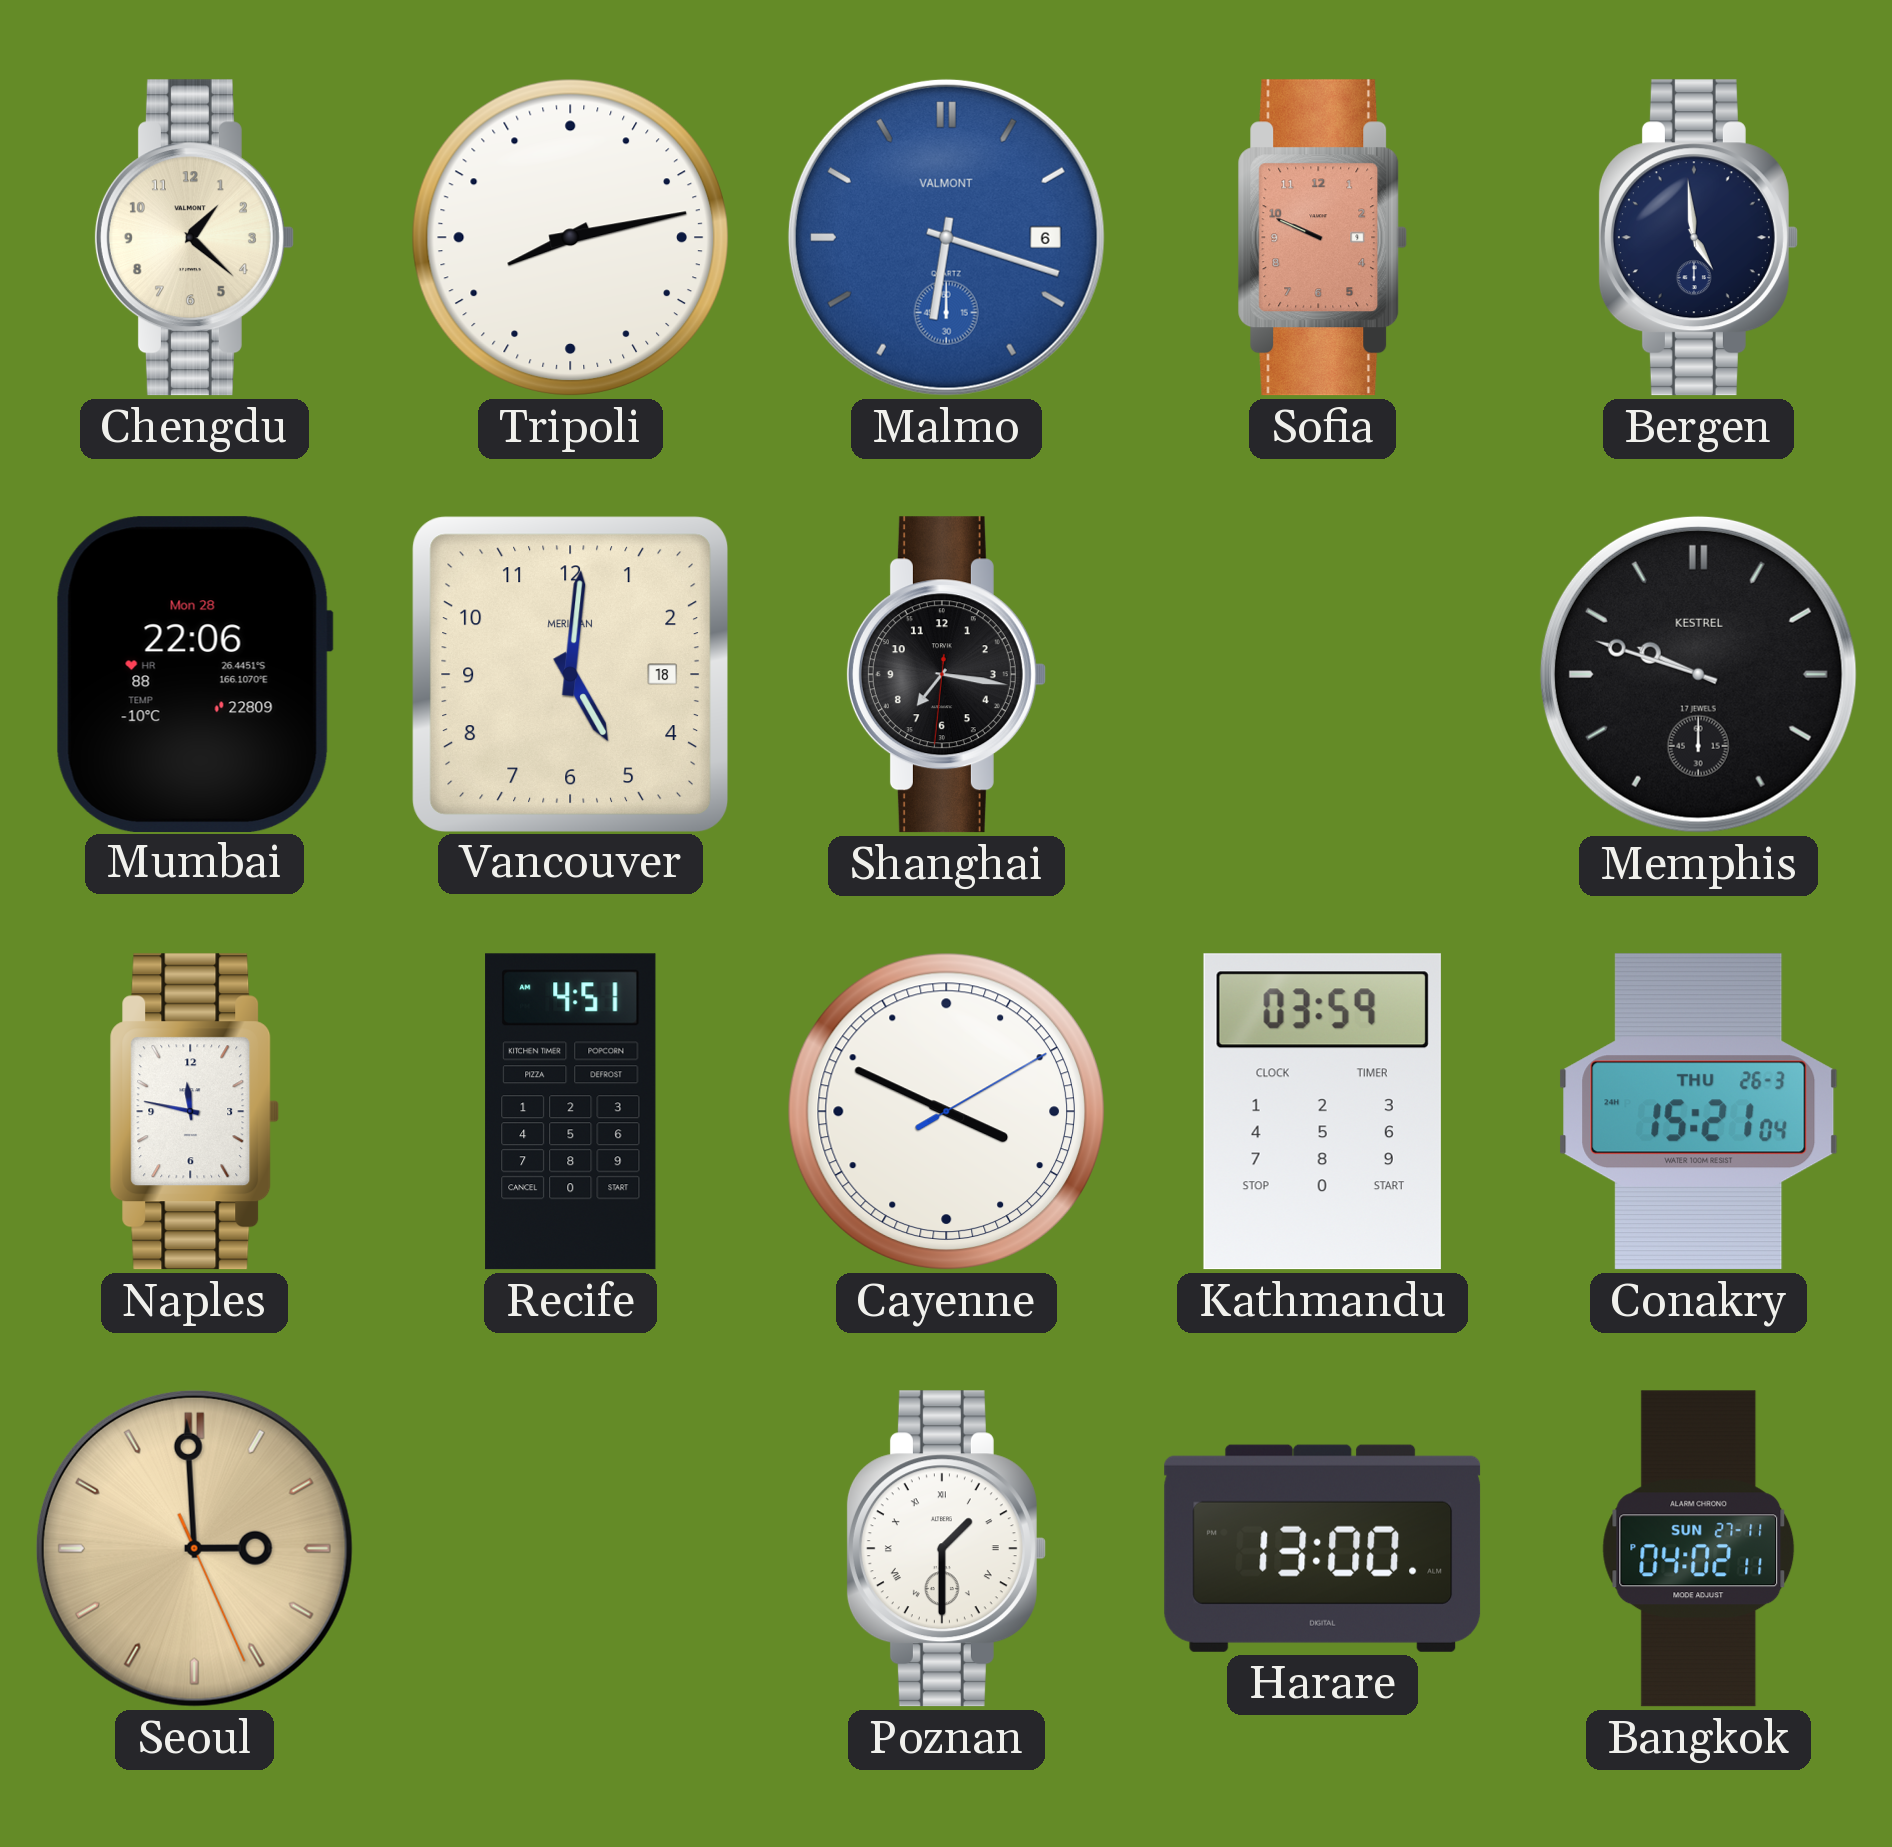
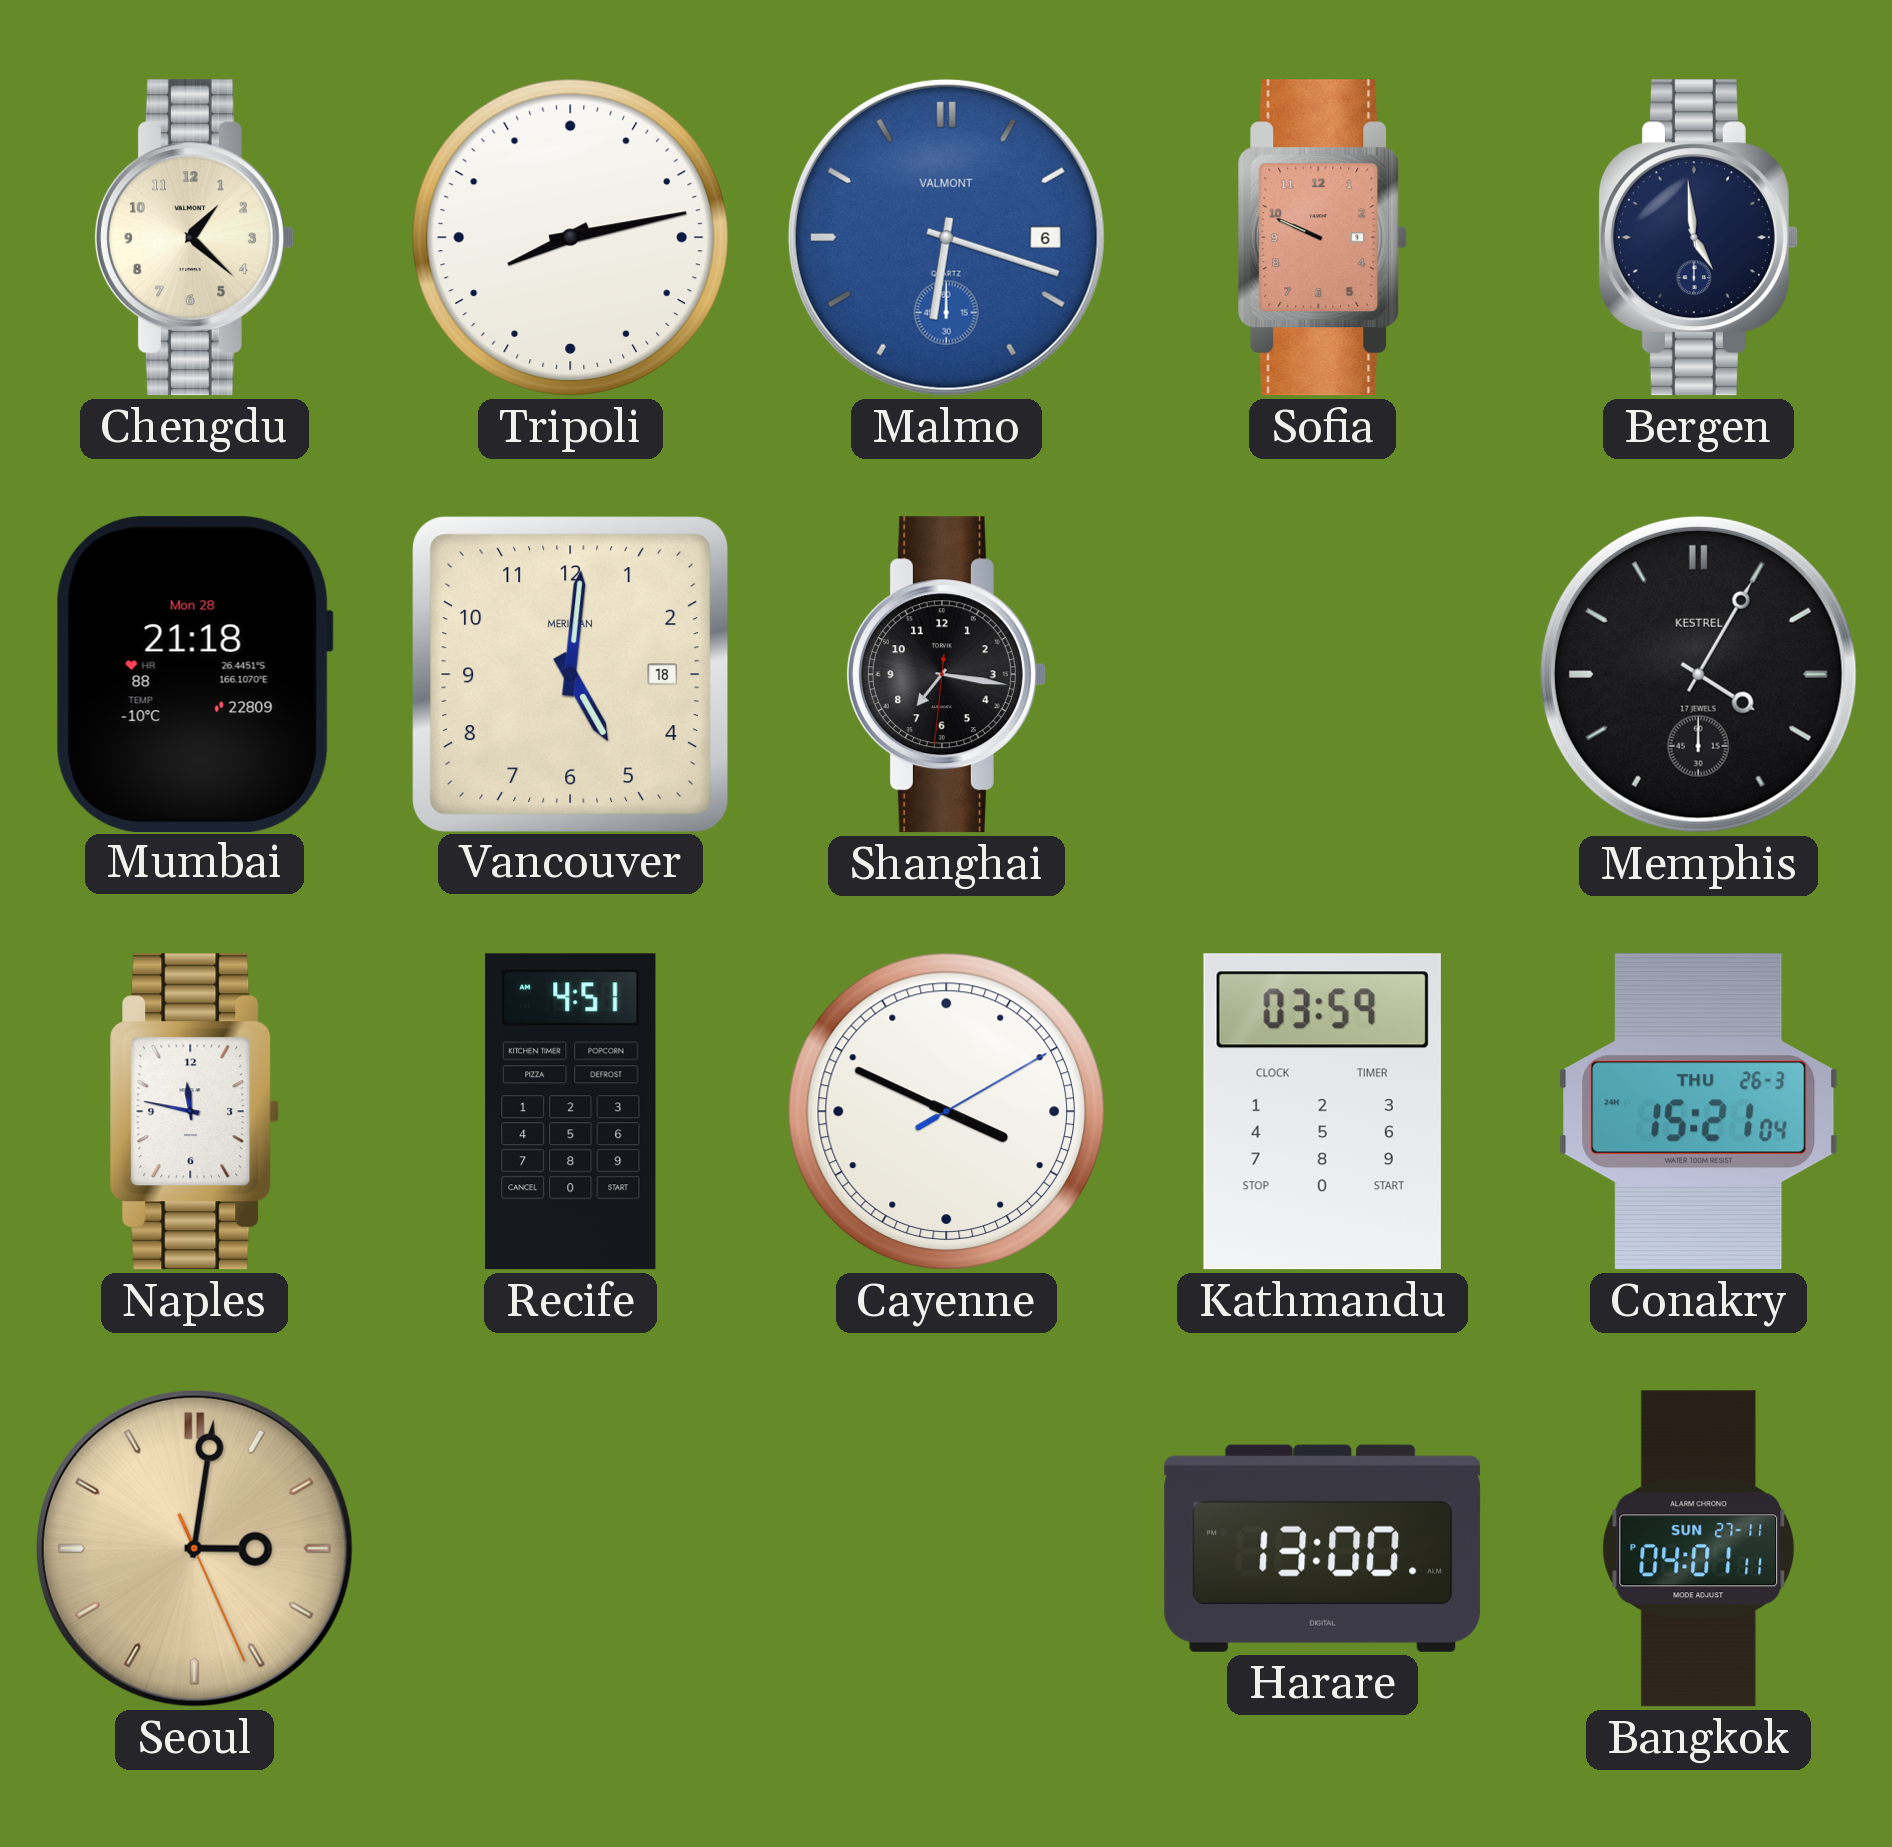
Mumbai: 22:06 -> 21:18
Memphis: 9:48 -> 4:05
Seoul: 2:59 -> 3:01
Poznan: 1:30 -> none
Bangkok: 04:02 -> 04:01
